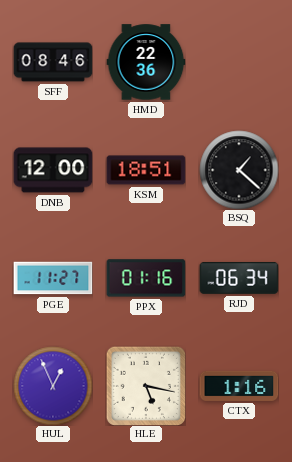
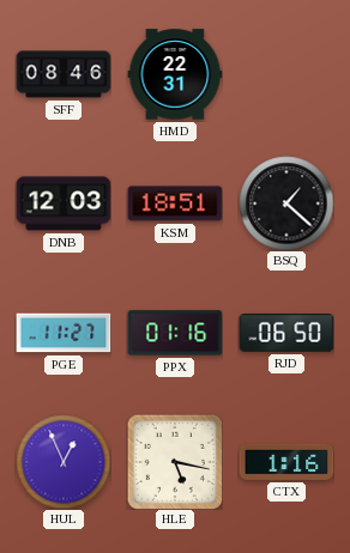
HMD: 22:36 -> 22:31
DNB: 12:00 -> 12:03
RJD: 06:34 -> 06:50
